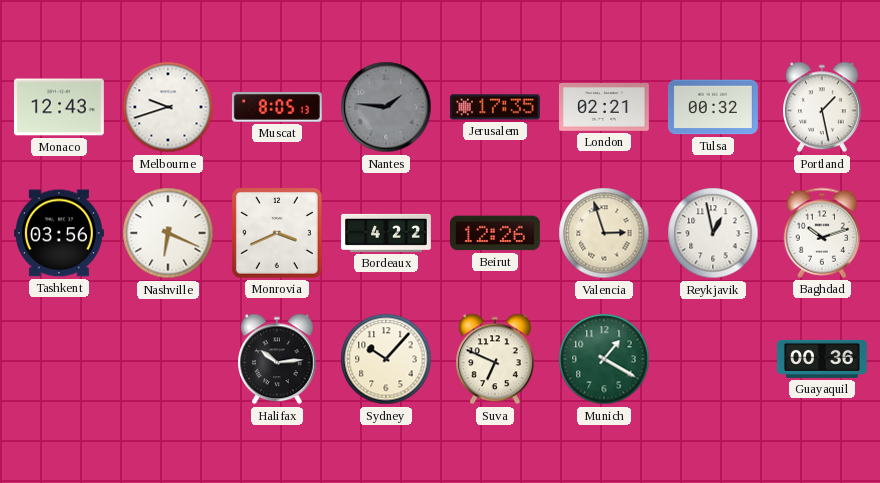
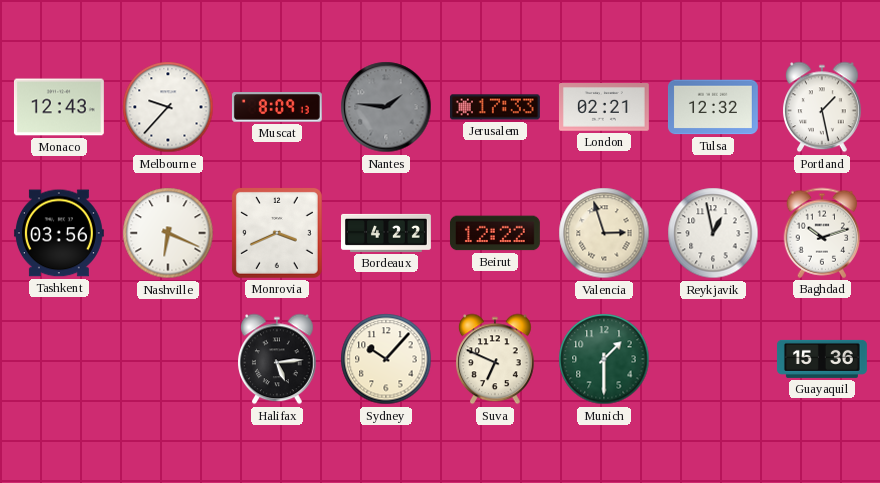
Melbourne: 9:42 -> 9:37
Muscat: 8:05 -> 8:09
Jerusalem: 17:35 -> 17:33
Tulsa: 00:32 -> 12:32
Beirut: 12:26 -> 12:22
Halifax: 10:14 -> 5:14
Munich: 1:20 -> 1:30
Guayaquil: 00:36 -> 15:36
